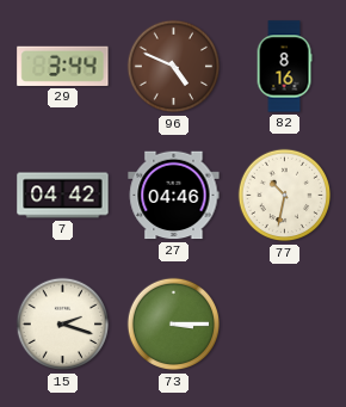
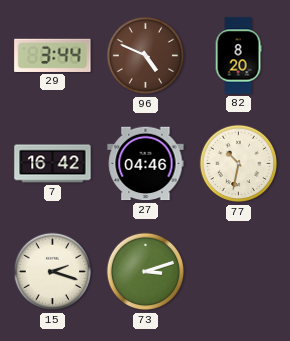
82: 8:16 -> 8:20
7: 04:42 -> 16:42
73: 3:15 -> 3:12
